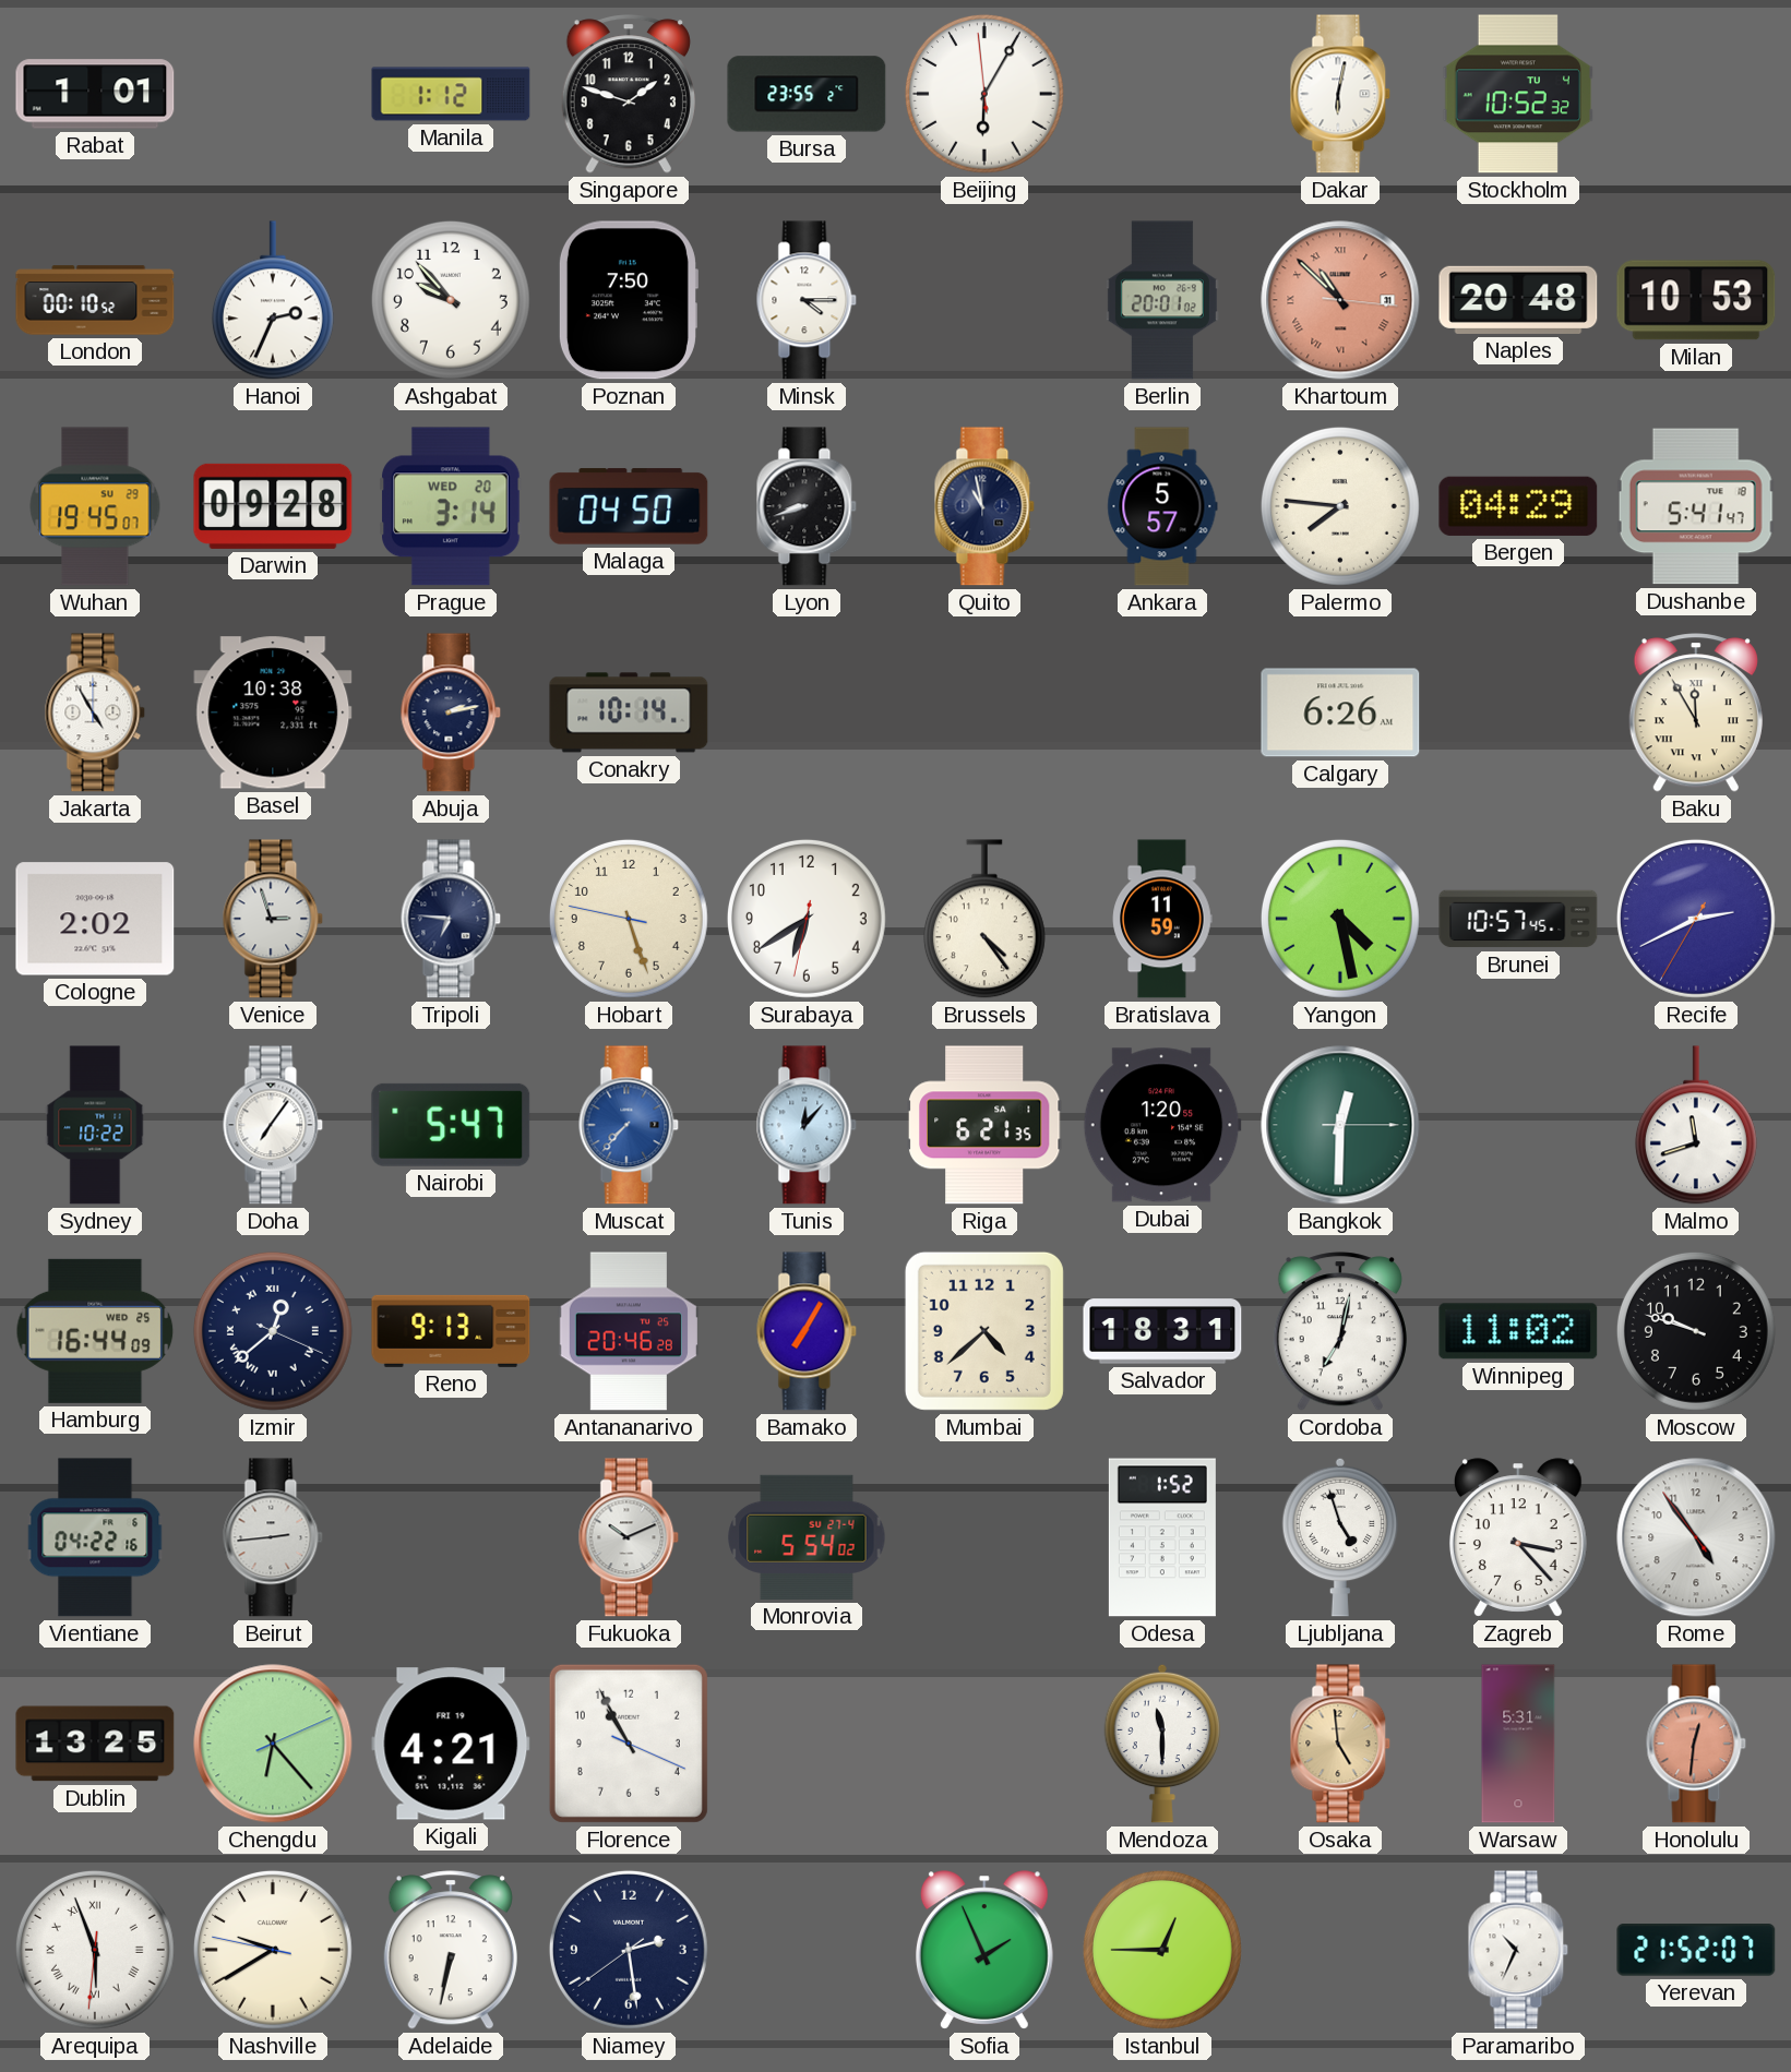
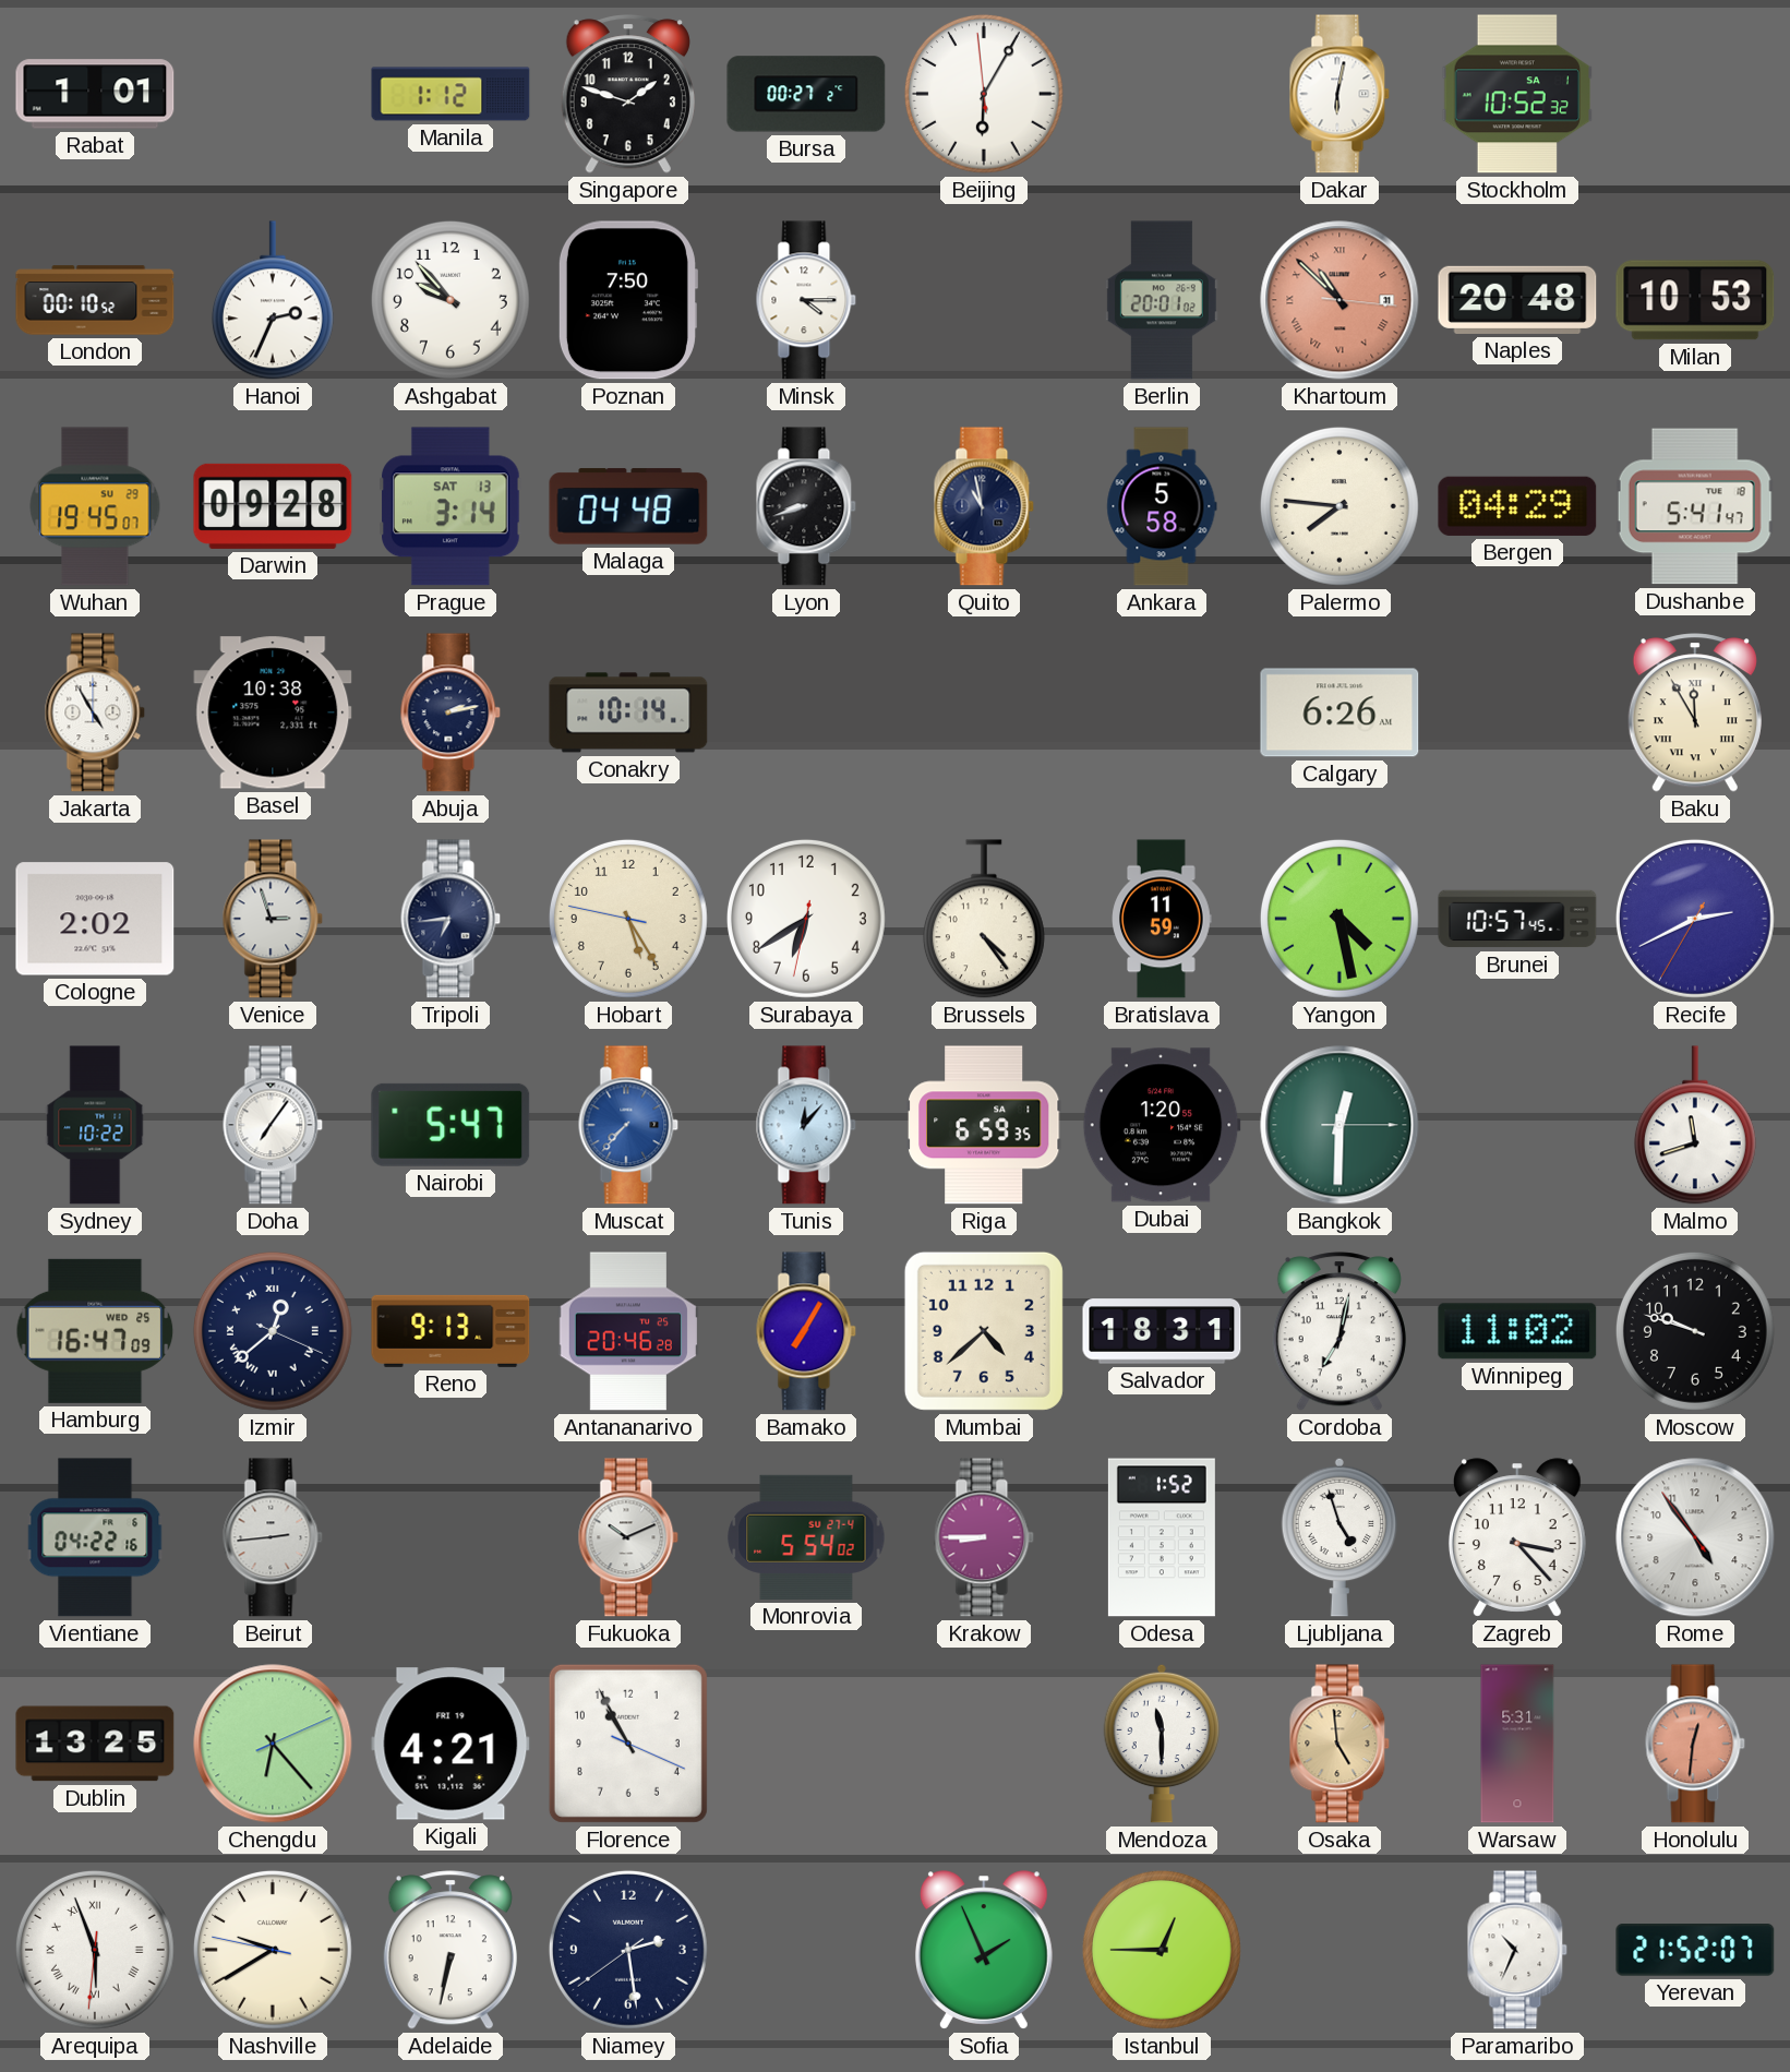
Bursa: 23:55 -> 00:27
Stockholm date: TU 4 -> SA 1
Prague date: WED 20 -> SAT 13
Malaga: 04:50 -> 04:48
Ankara: 5:57 -> 5:58
Tripoli: 6:46 -> 6:44
Hobart: 5:26 -> 5:24
Riga: 6:21 -> 6:59
Hamburg: 16:44 -> 16:47
Krakow: none -> 8:45
